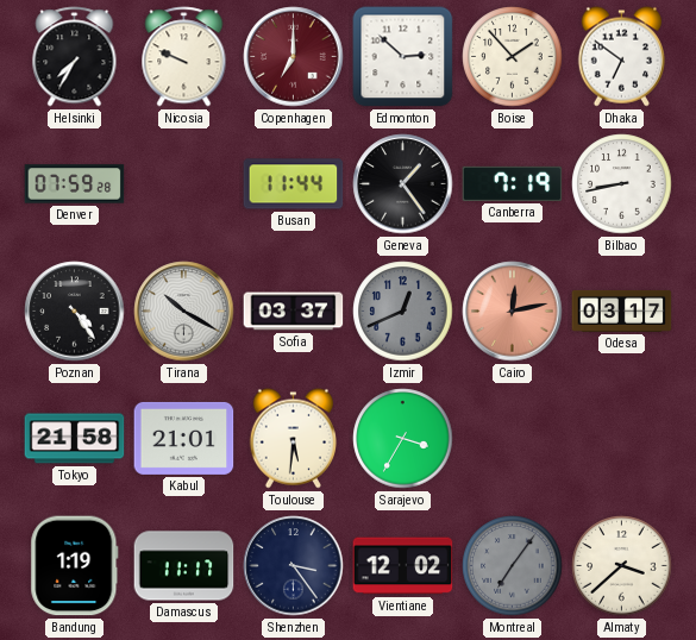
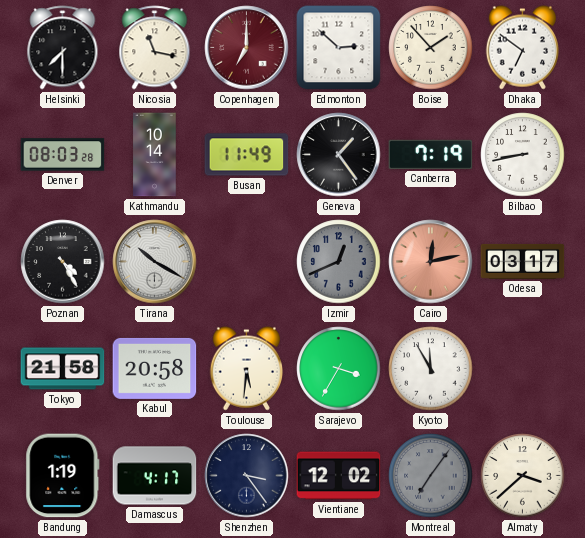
Helsinki: 7:35 -> 7:30
Nicosia: 9:49 -> 11:17
Denver: 07:59 -> 08:03
Kathmandu: none -> 10:14
Busan: 11:44 -> 11:49
Poznan: 4:24 -> 4:25
Sofia: 03:37 -> none
Kabul: 21:01 -> 20:58
Kyoto: none -> 11:55
Damascus: 11:17 -> 4:17
